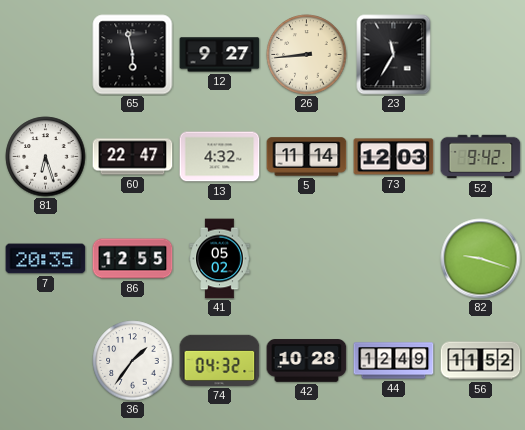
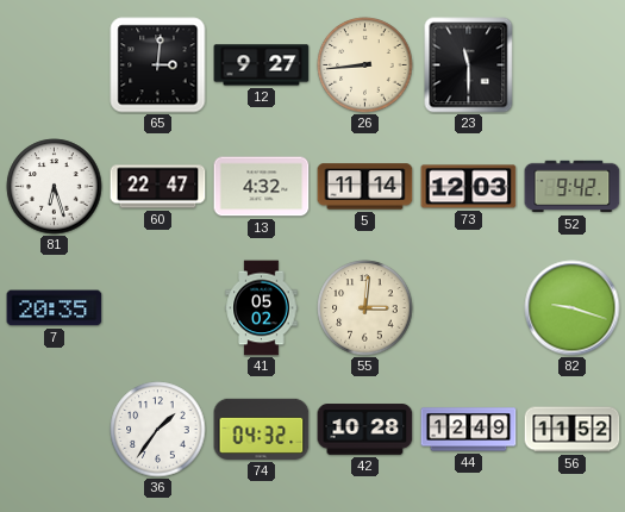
65: 5:58 -> 3:01
23: 11:35 -> 11:30
86: 12:55 -> none
55: none -> 3:01
